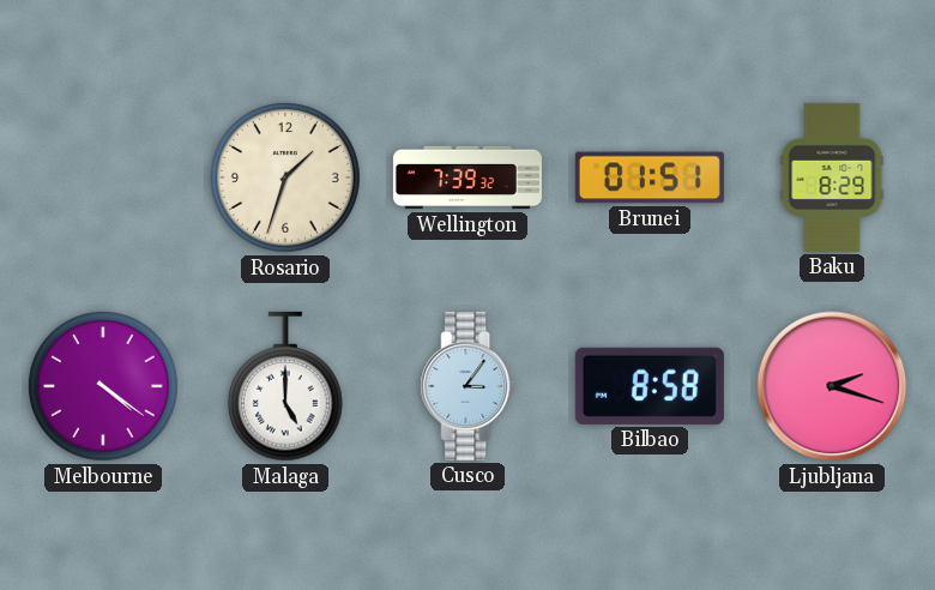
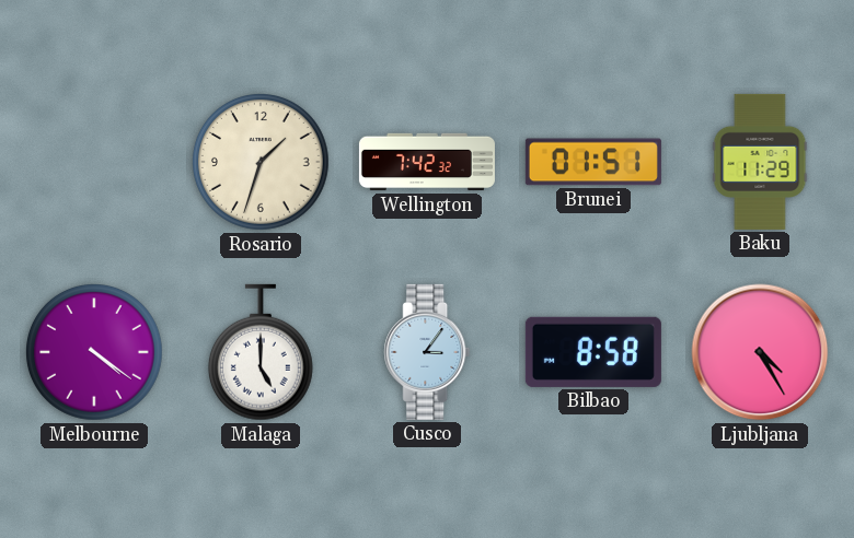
Wellington: 7:39 -> 7:42
Baku: 8:29 -> 11:29
Ljubljana: 2:18 -> 4:25
